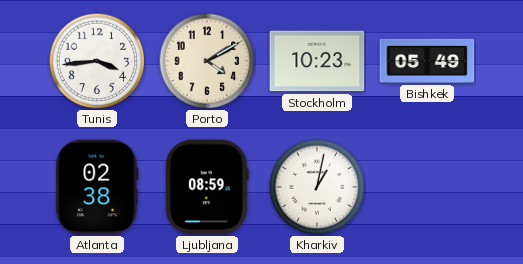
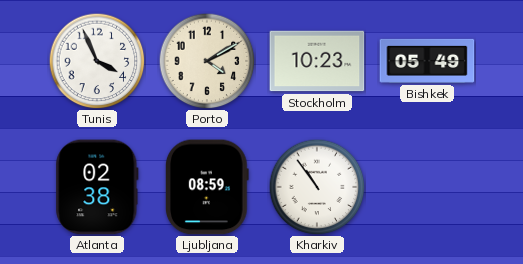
Tunis: 3:44 -> 3:56
Kharkiv: 1:02 -> 10:54
